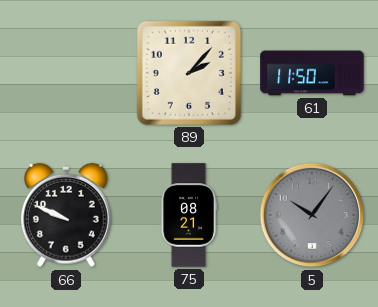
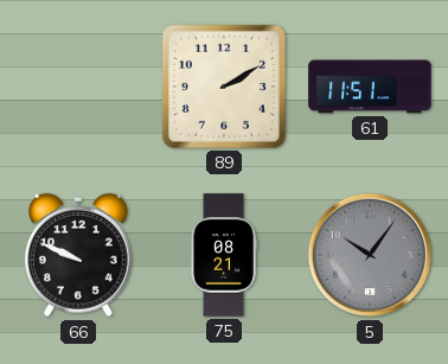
89: 2:07 -> 2:10
61: 11:50 -> 11:51
